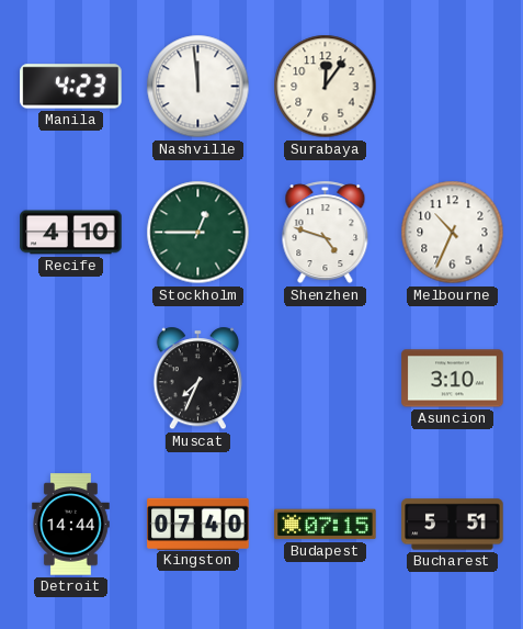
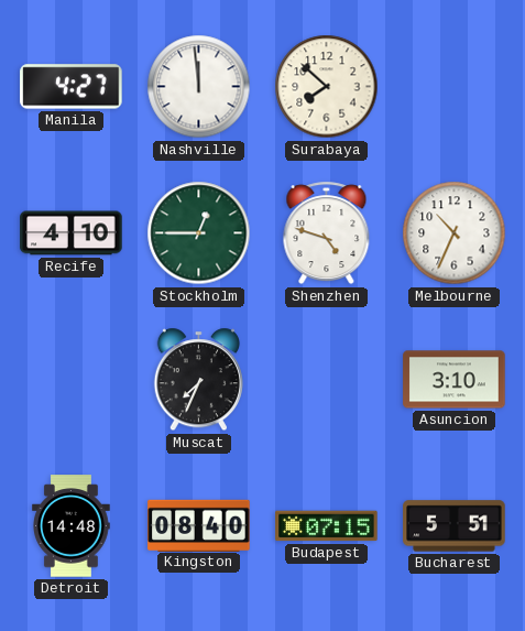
Manila: 4:23 -> 4:27
Surabaya: 12:06 -> 7:52
Detroit: 14:44 -> 14:48
Kingston: 07:40 -> 08:40
